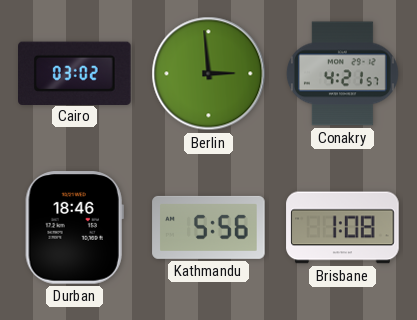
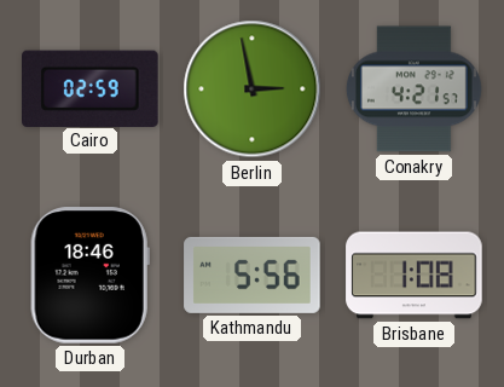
Cairo: 03:02 -> 02:59
Berlin: 2:59 -> 2:58
